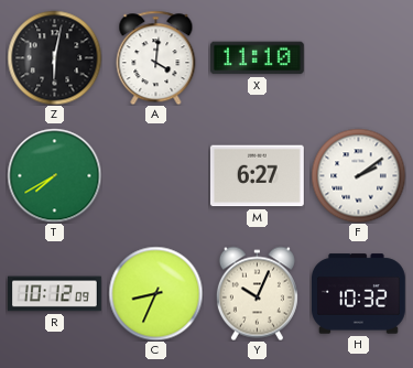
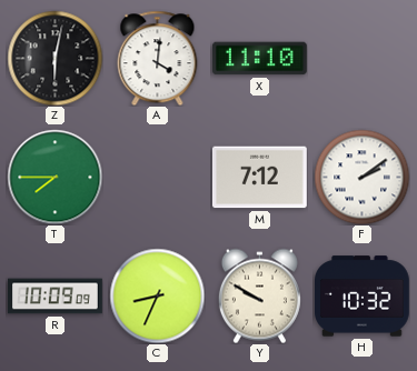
T: 7:40 -> 7:45
M: 6:27 -> 7:12
R: 10:12 -> 10:09
Y: 10:04 -> 9:50
